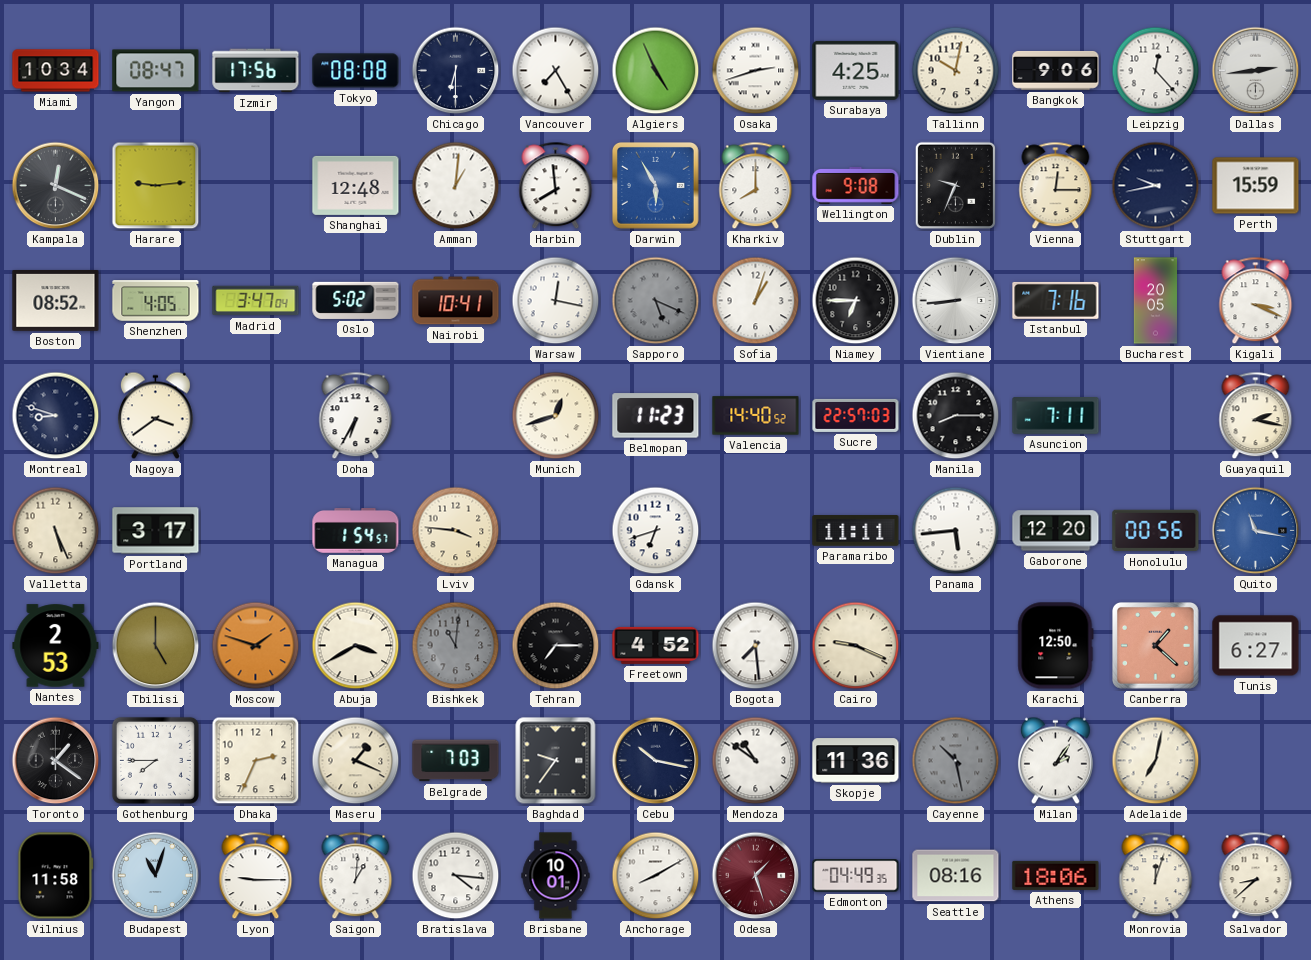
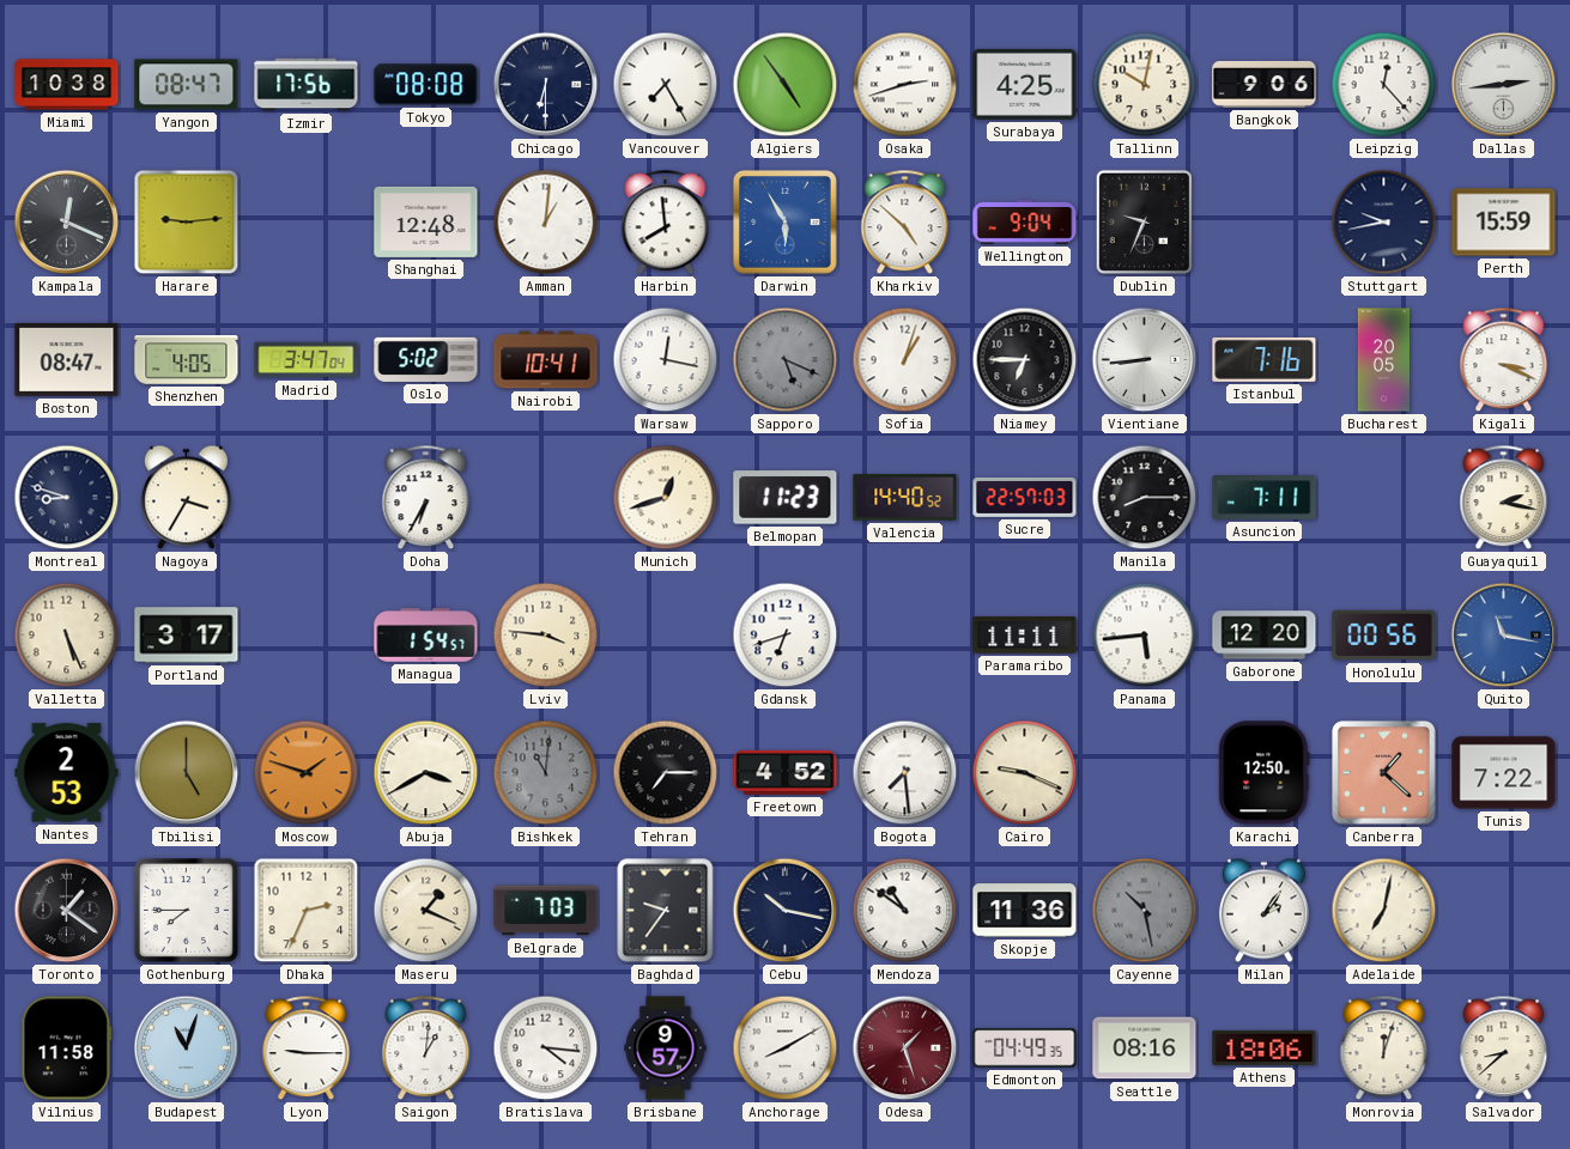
Miami: 10:34 -> 10:38
Algiers: 4:56 -> 4:54
Kharkiv: 8:00 -> 4:52
Wellington: 9:08 -> 9:04
Vienna: 12:15 -> none
Boston: 08:52 -> 08:47
Nagoya: 3:39 -> 3:35
Tunis: 6:27 -> 7:22
Brisbane: 10:01 -> 9:57
